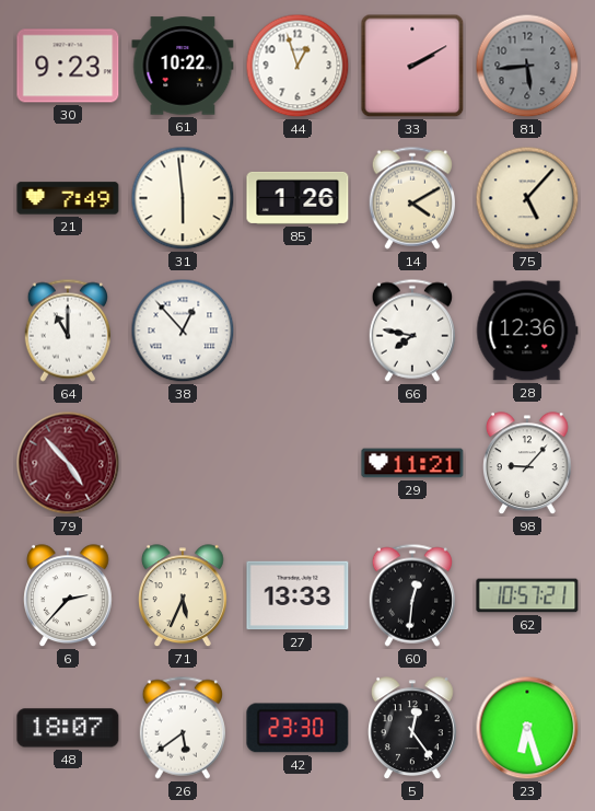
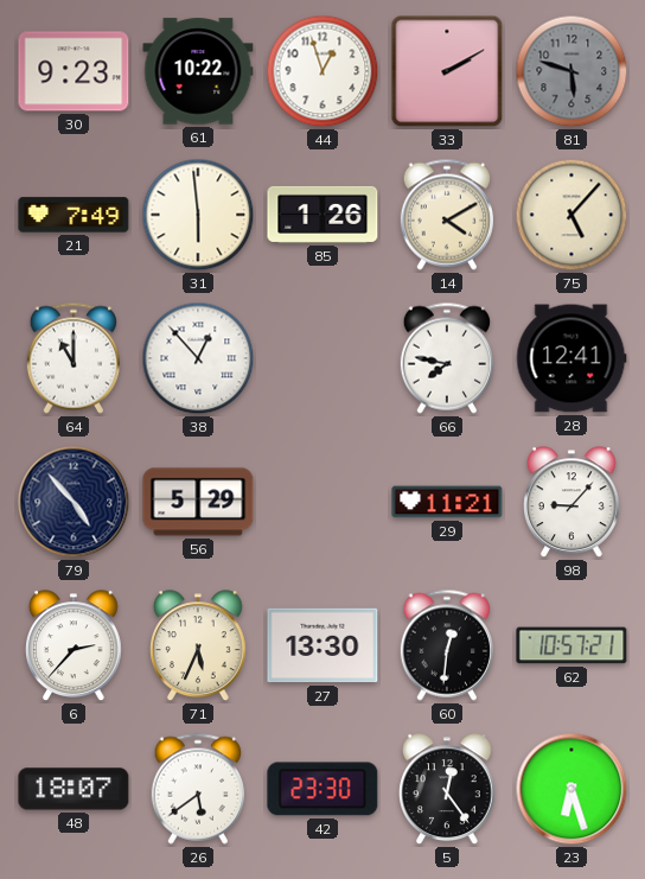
81: 5:44 -> 5:48
28: 12:36 -> 12:41
79 dial: burgundy -> navy
56: none -> 5:29
27: 13:33 -> 13:30
